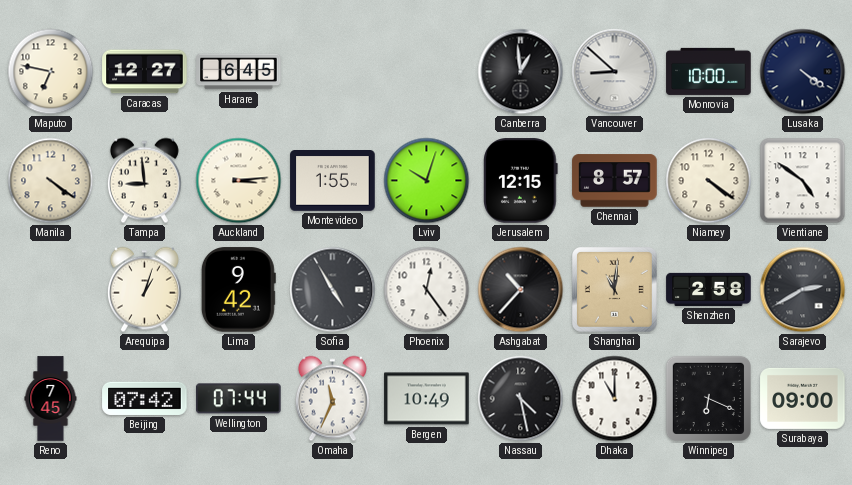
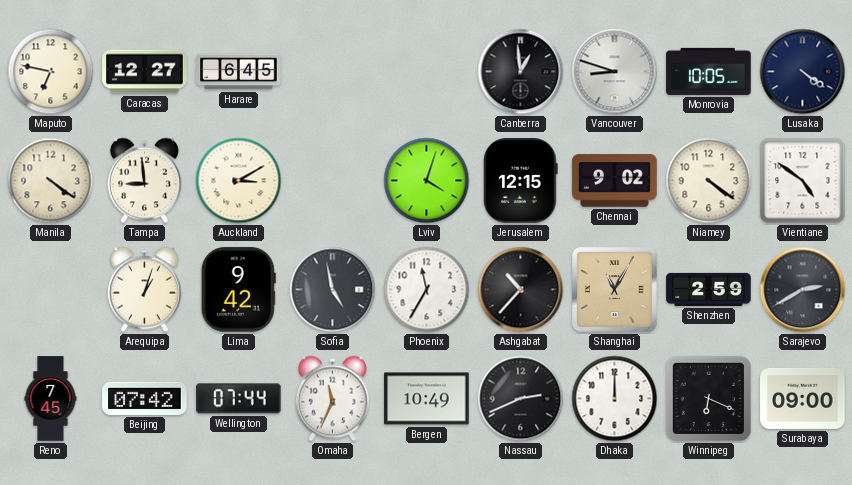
Vancouver: 8:52 -> 8:48
Monrovia: 10:00 -> 10:05
Auckland: 3:14 -> 3:10
Montevideo: 1:55 -> none
Lviv: 10:03 -> 4:03
Chennai: 8:57 -> 9:02
Sofia: 4:55 -> 4:58
Phoenix: 12:24 -> 11:35
Shanghai: 11:01 -> 11:05
Shenzhen: 2:58 -> 2:59
Nassau: 4:28 -> 2:41
Dhaka: 11:00 -> 12:00
